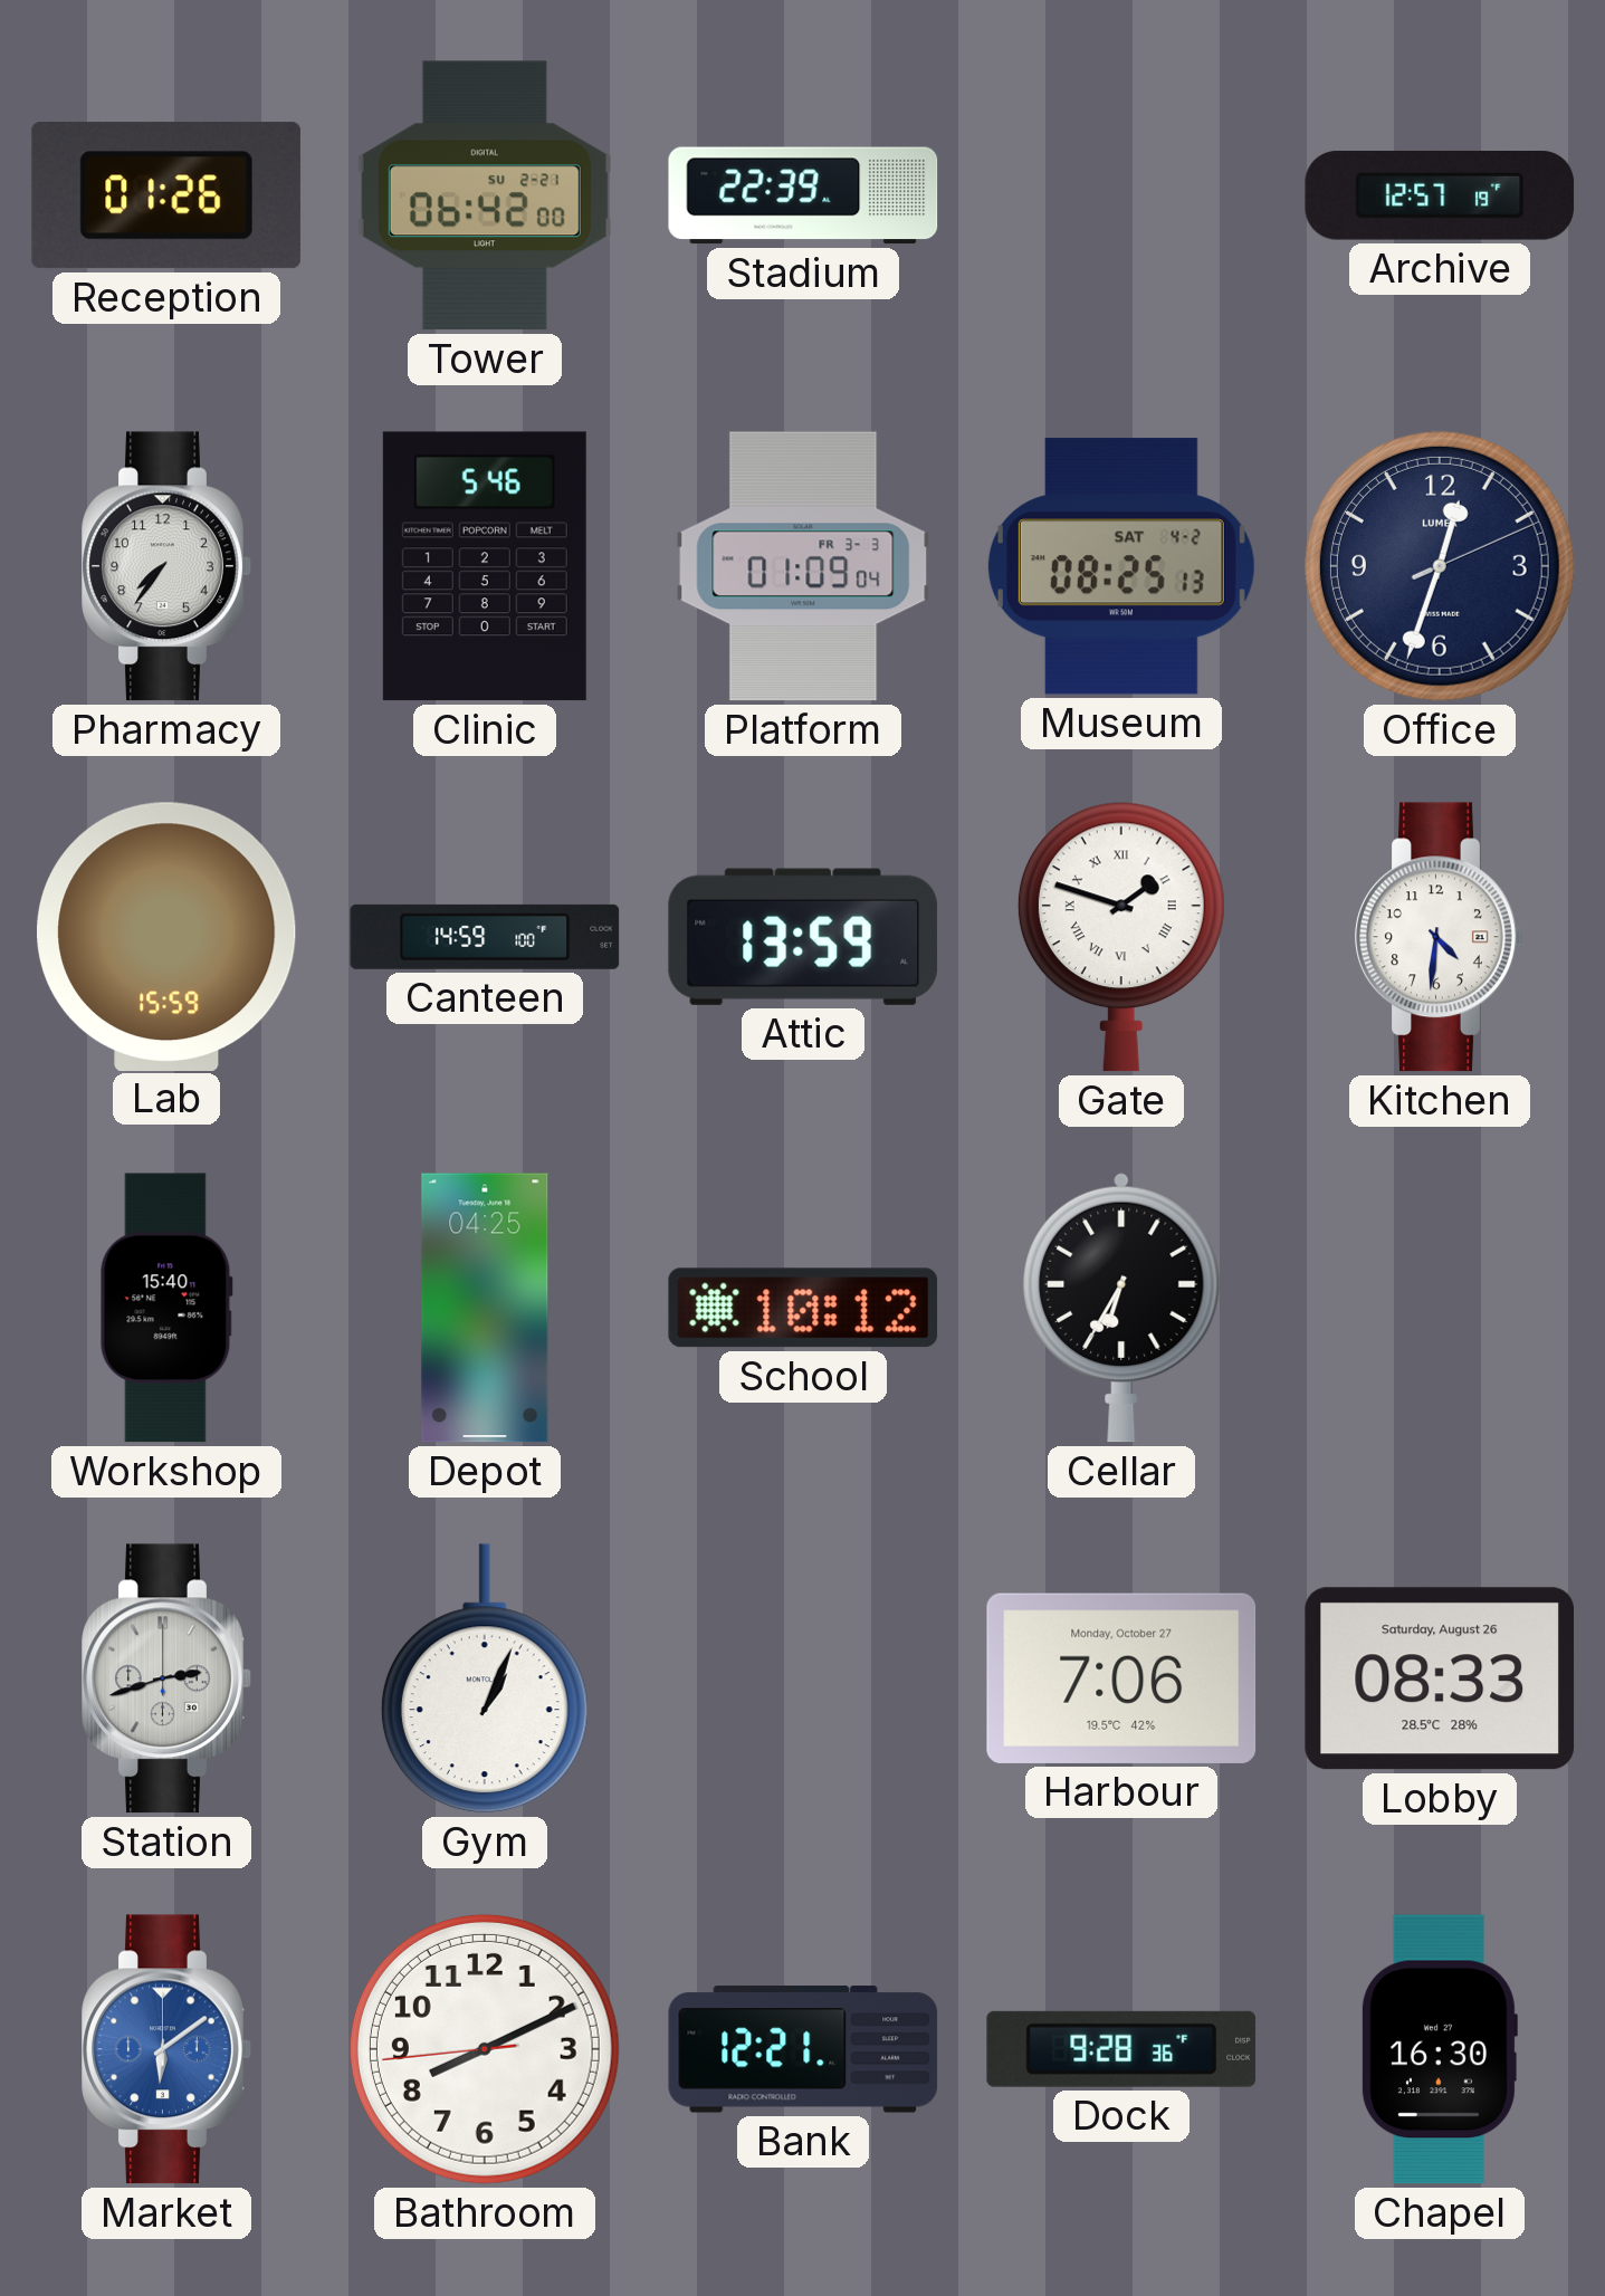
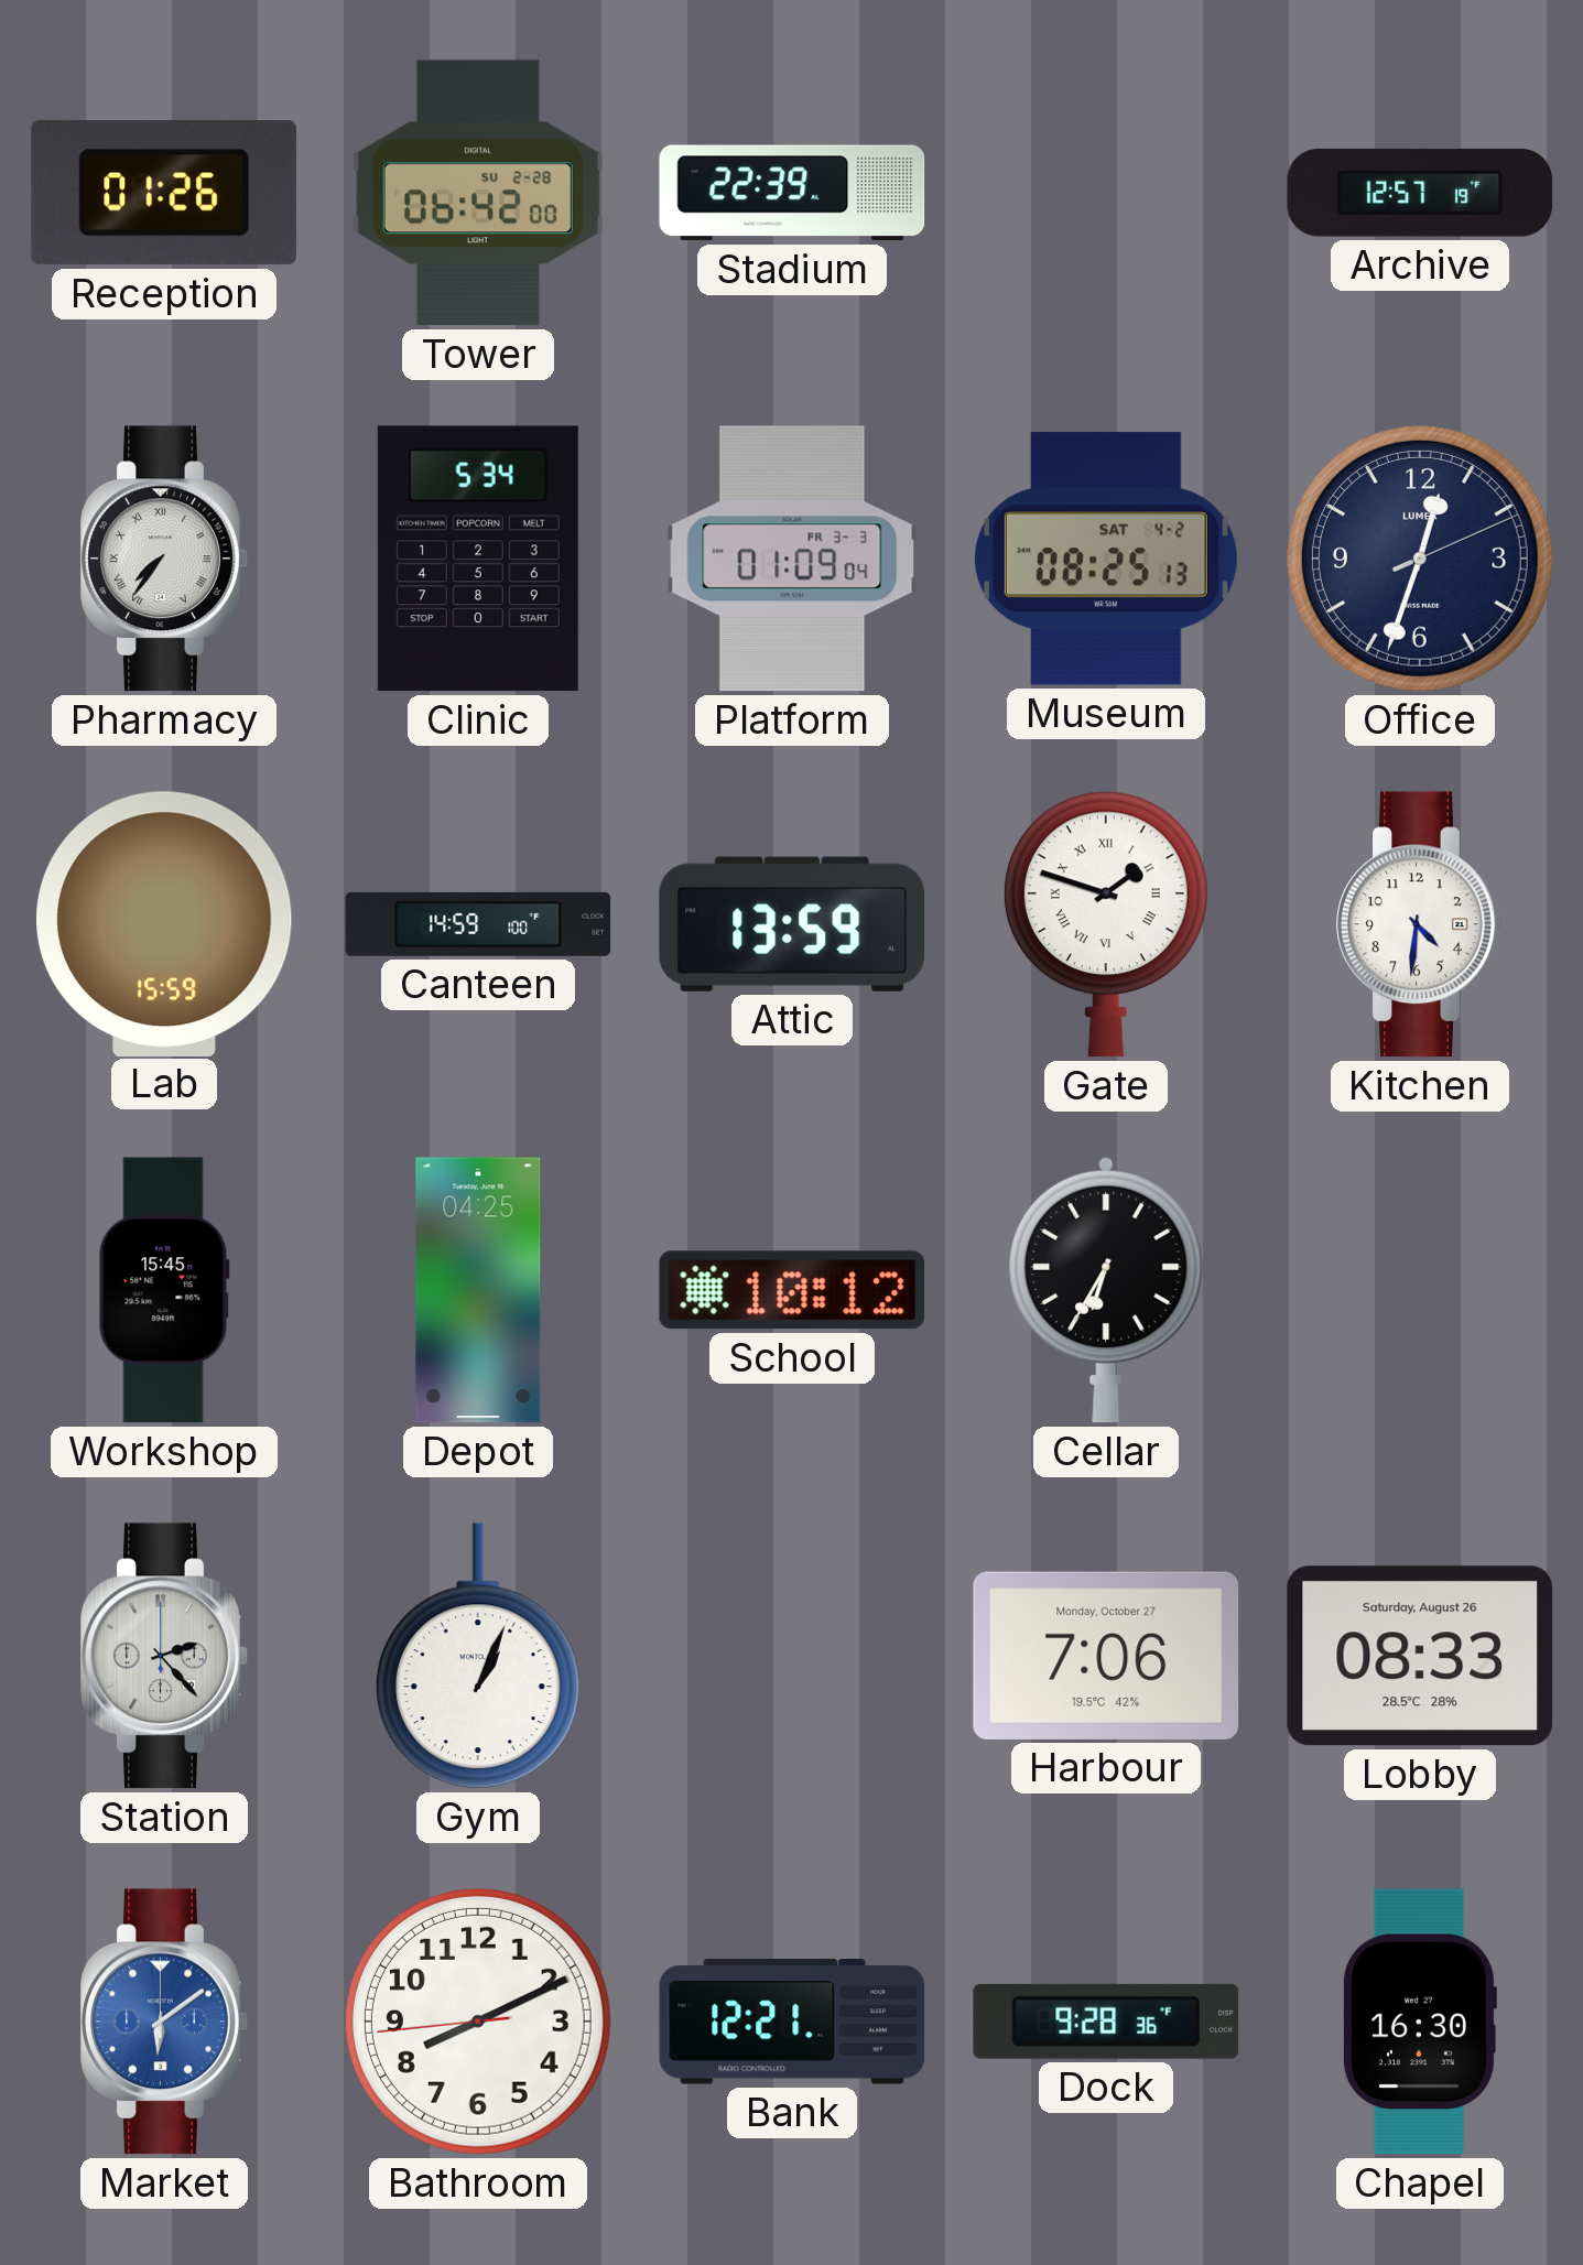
Tower date: SU 2-21 -> SU 2-28
Pharmacy numerals: Arabic -> Roman
Clinic: 5:46 -> 5:34
Workshop: 15:40 -> 15:45
Station: 2:42 -> 2:23
